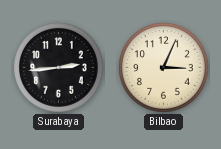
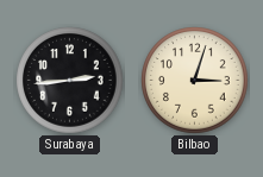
Bilbao: 3:04 -> 3:03
